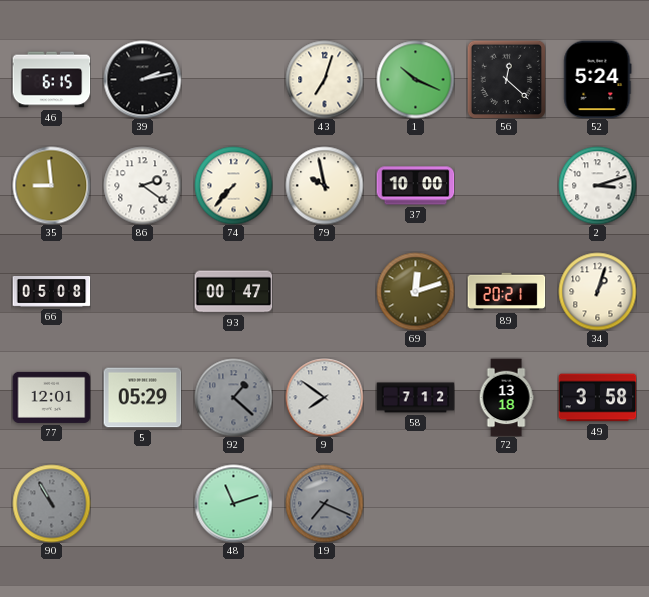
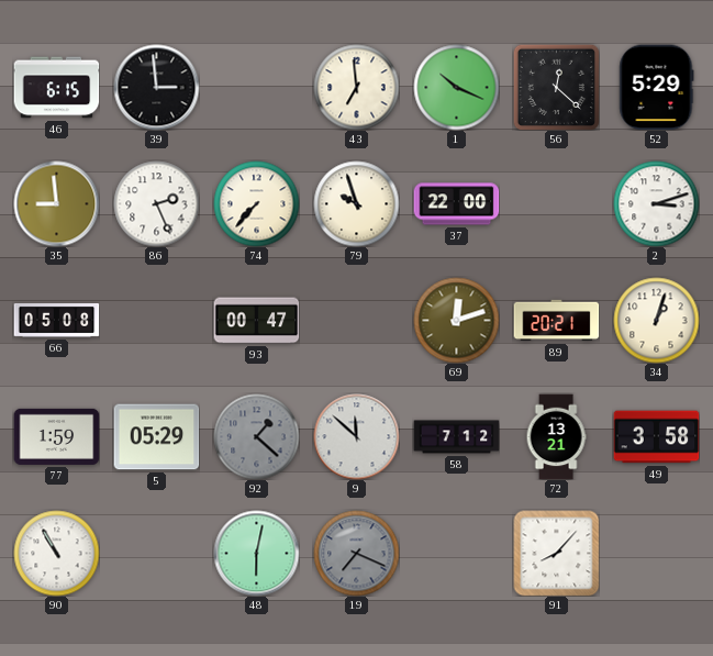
39: 2:13 -> 2:59
43: 7:03 -> 6:59
52: 5:24 -> 5:29
86: 2:21 -> 2:26
79: 9:58 -> 9:57
37: 10:00 -> 22:00
77: 12:01 -> 1:59
9: 7:51 -> 11:52
72: 13:18 -> 13:21
90 dial: grey -> white
48: 11:12 -> 6:02
91: none -> 8:07
